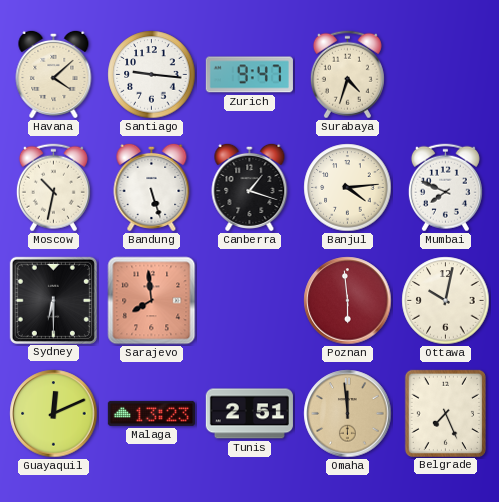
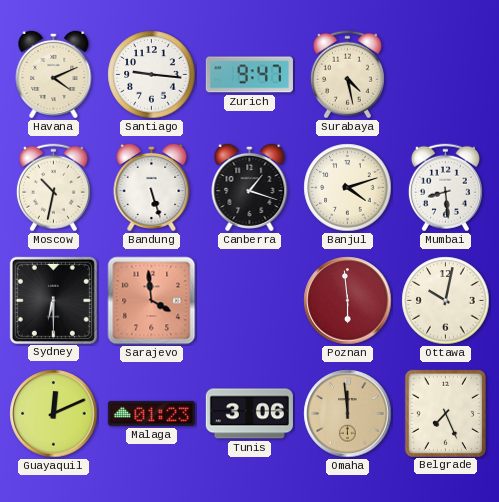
Havana: 4:08 -> 4:11
Surabaya: 4:33 -> 4:28
Banjul: 4:14 -> 4:12
Mumbai: 7:49 -> 8:29
Sarajevo: 7:59 -> 3:59
Malaga: 13:23 -> 01:23
Tunis: 2:51 -> 3:06
